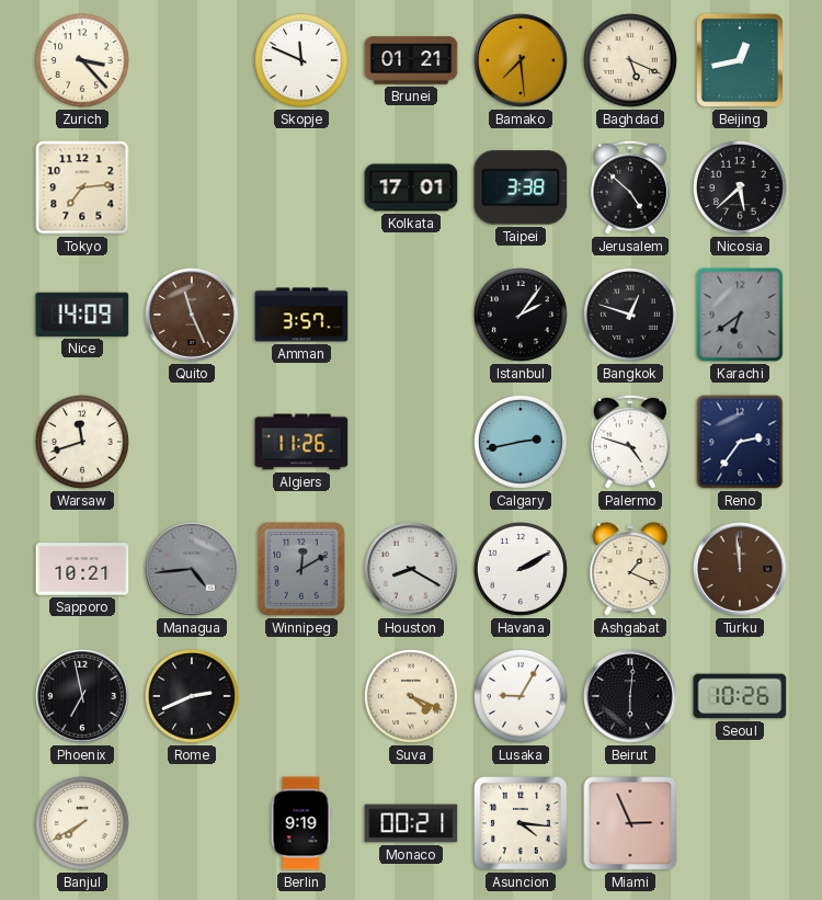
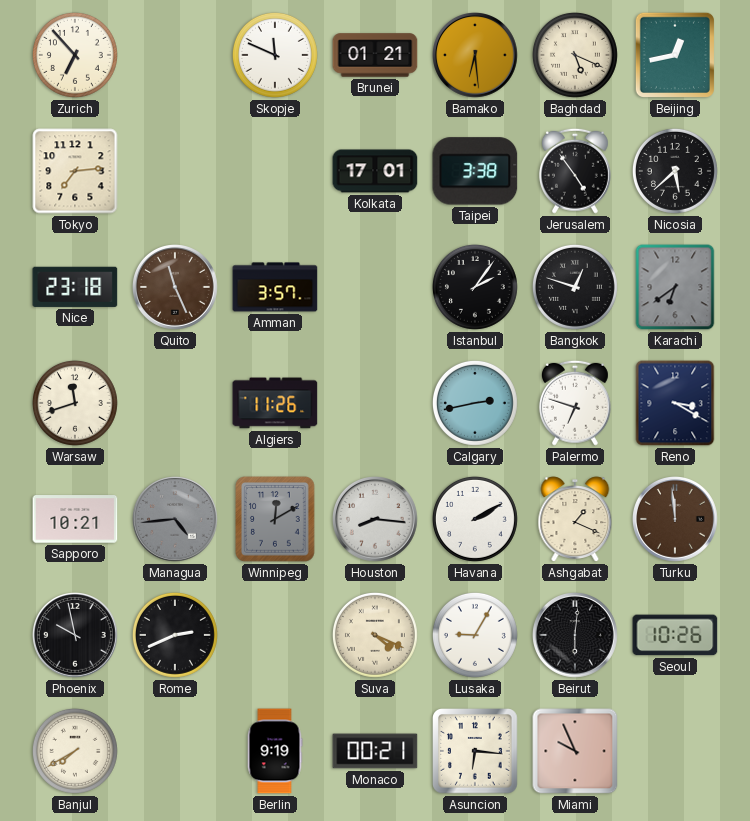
Zurich: 3:23 -> 6:53
Bamako: 7:29 -> 6:29
Jerusalem: 4:52 -> 4:54
Nice: 14:09 -> 23:18
Palermo: 4:48 -> 6:48
Reno: 2:36 -> 3:20
Houston: 8:20 -> 8:16
Phoenix: 6:58 -> 9:58
Asuncion: 4:16 -> 6:16
Miami: 2:56 -> 9:56
